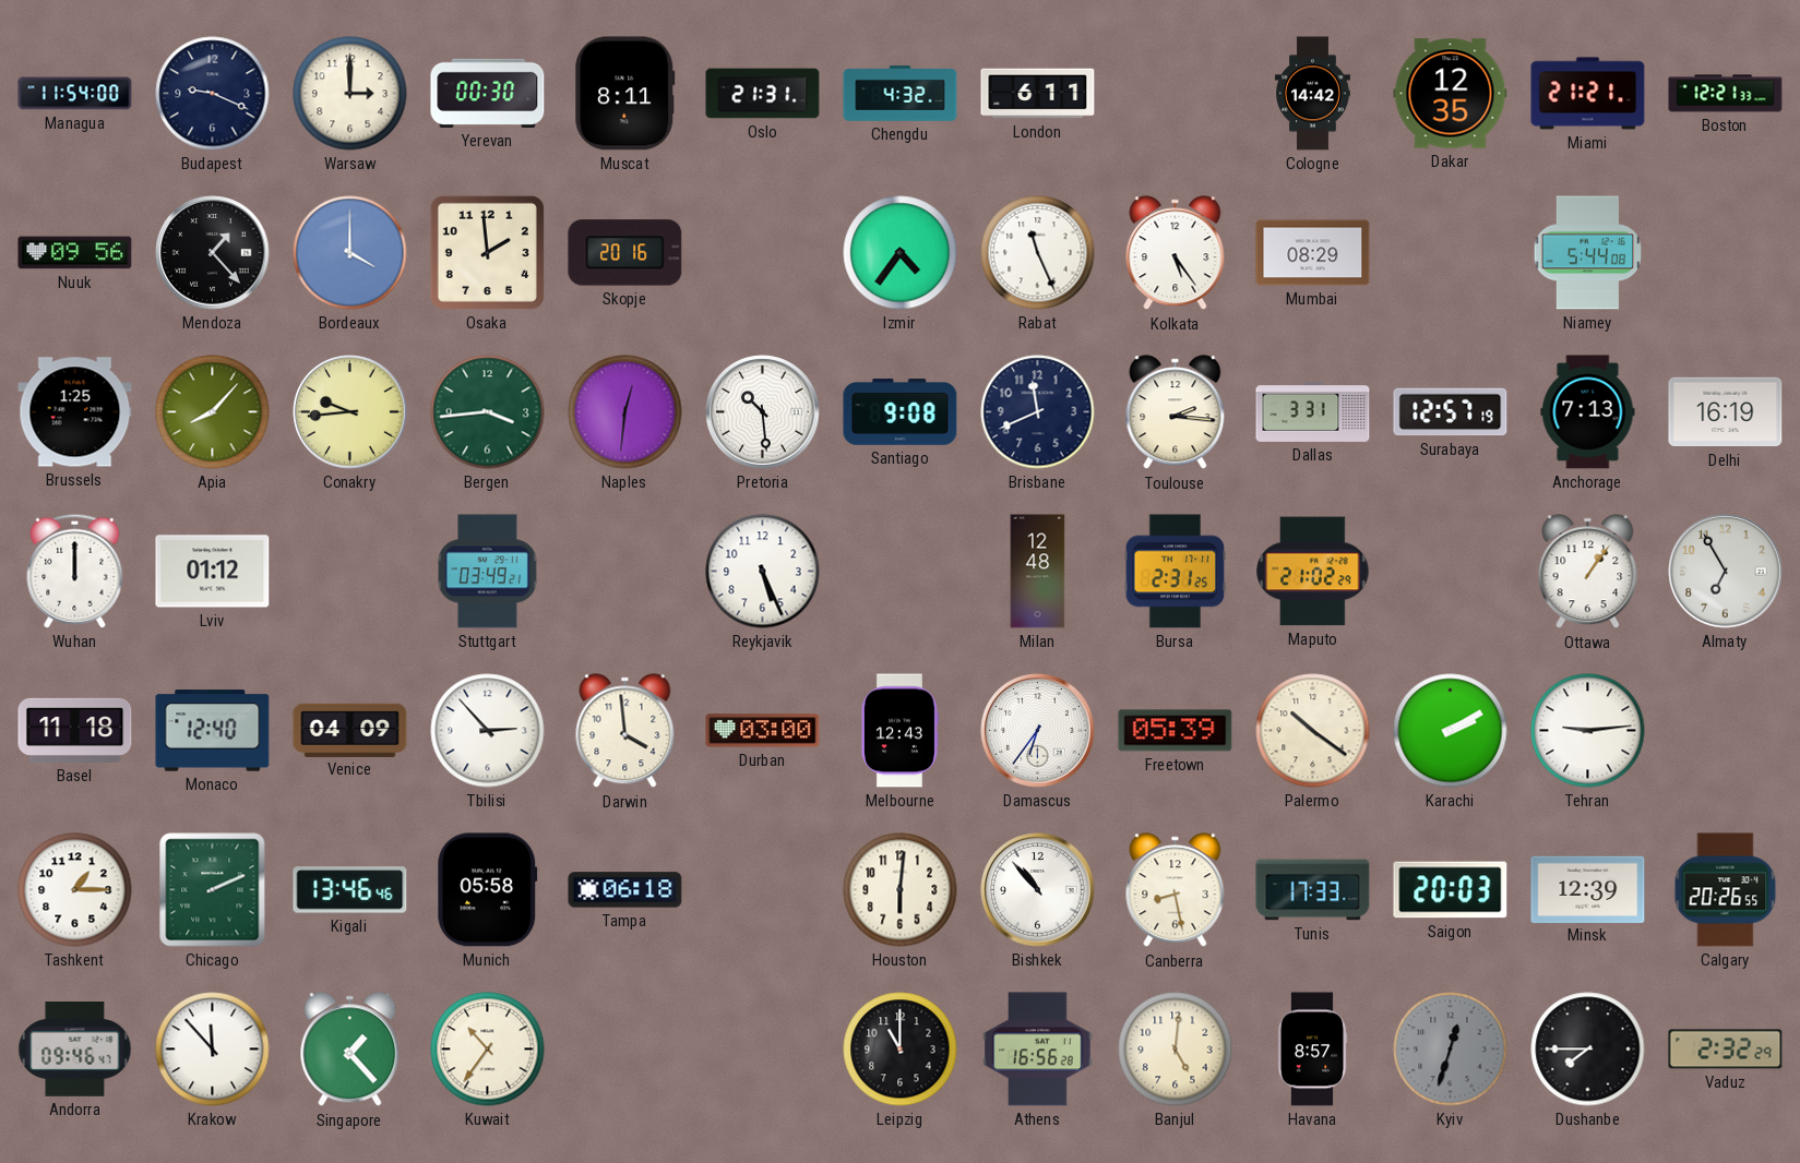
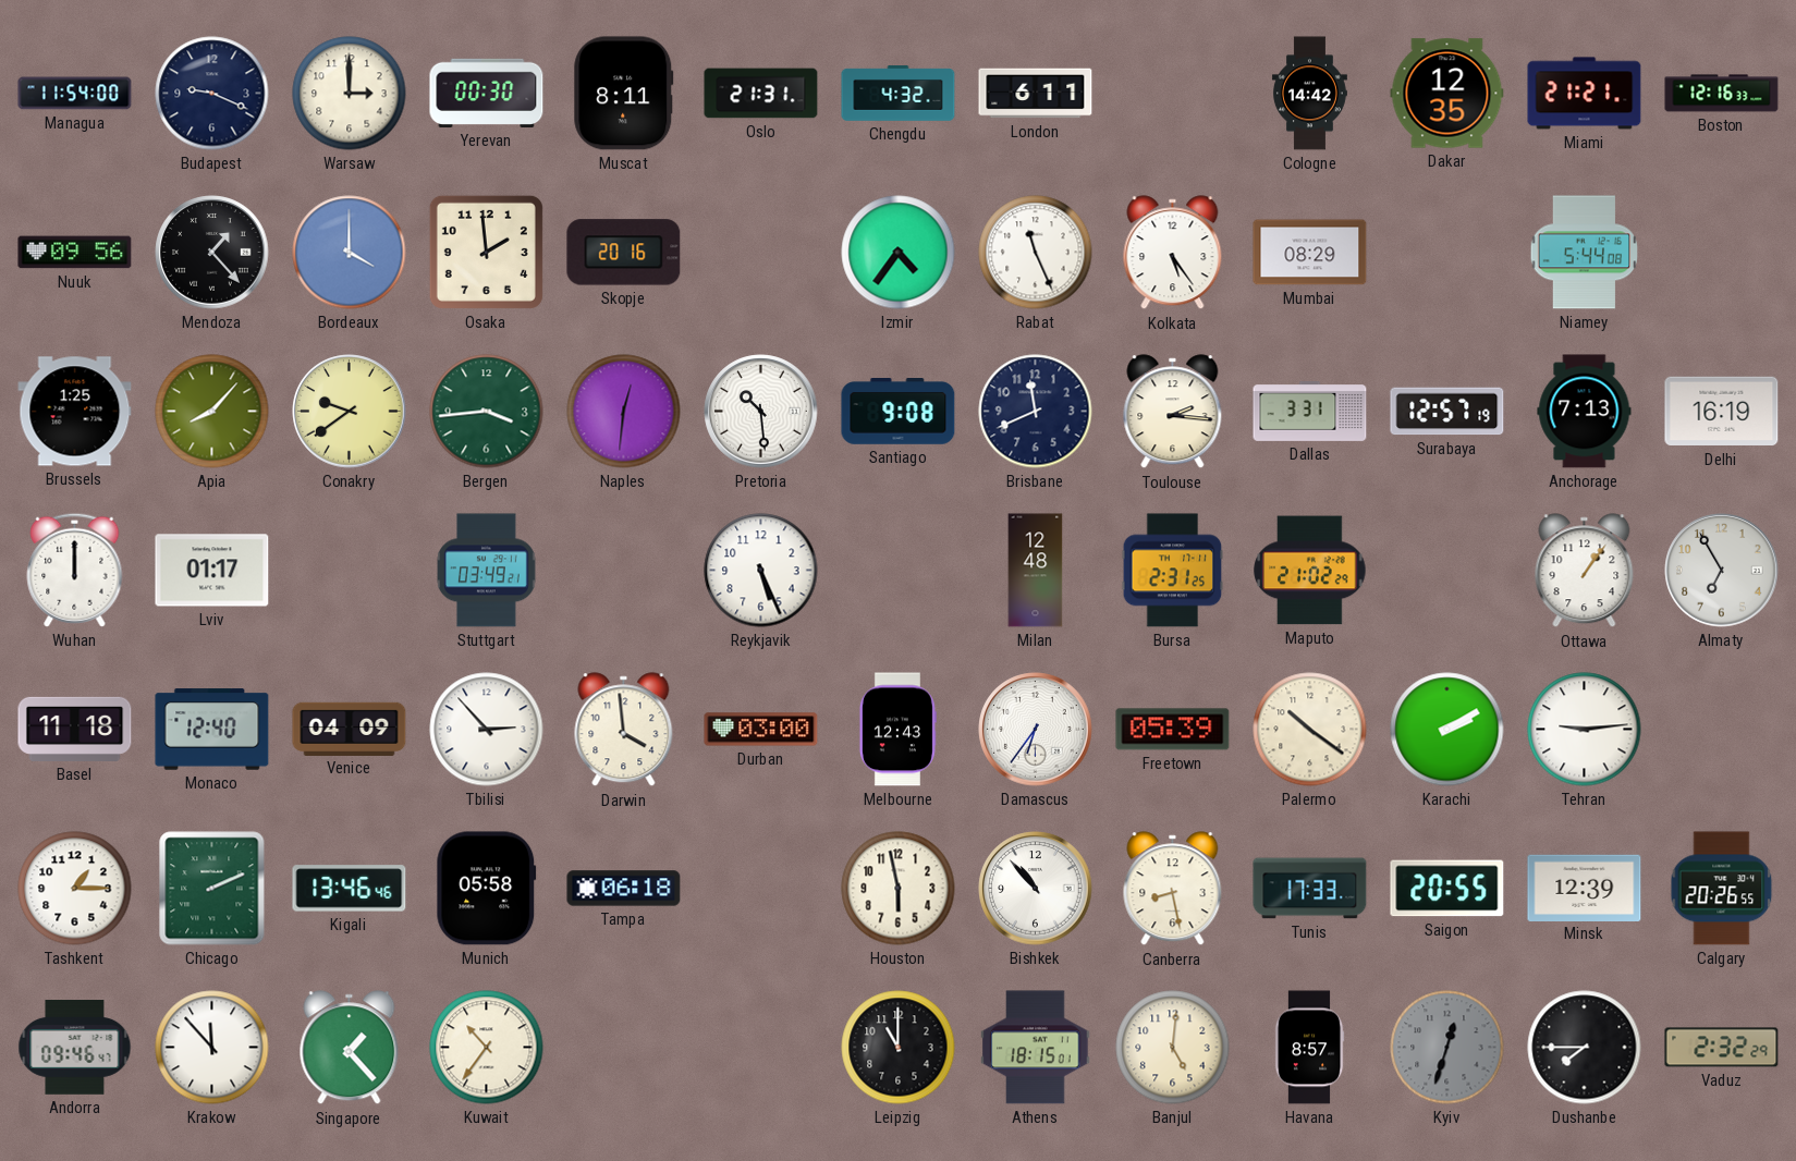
Boston: 12:21 -> 12:16
Conakry: 9:44 -> 9:39
Lviv: 01:12 -> 01:17
Houston: 6:01 -> 5:58
Saigon: 20:03 -> 20:55
Athens: 16:56 -> 18:15
